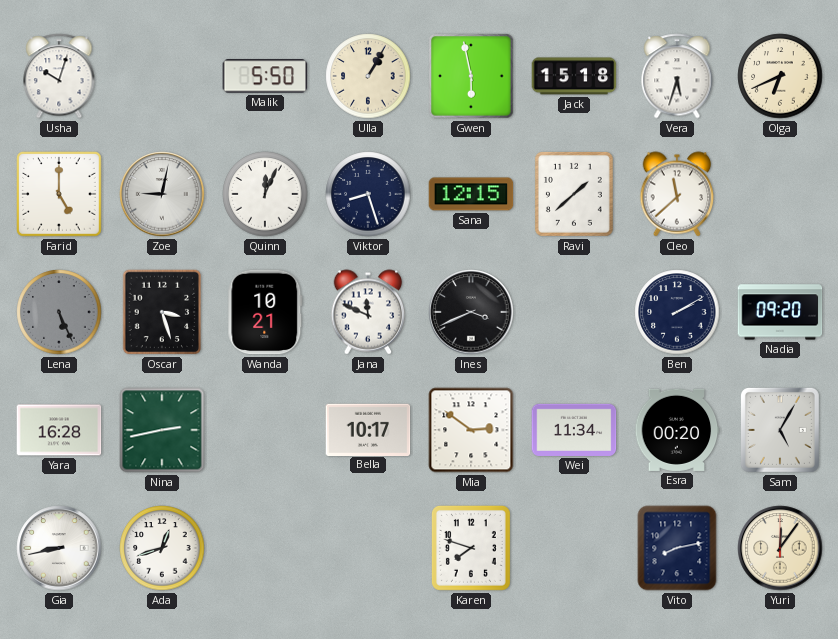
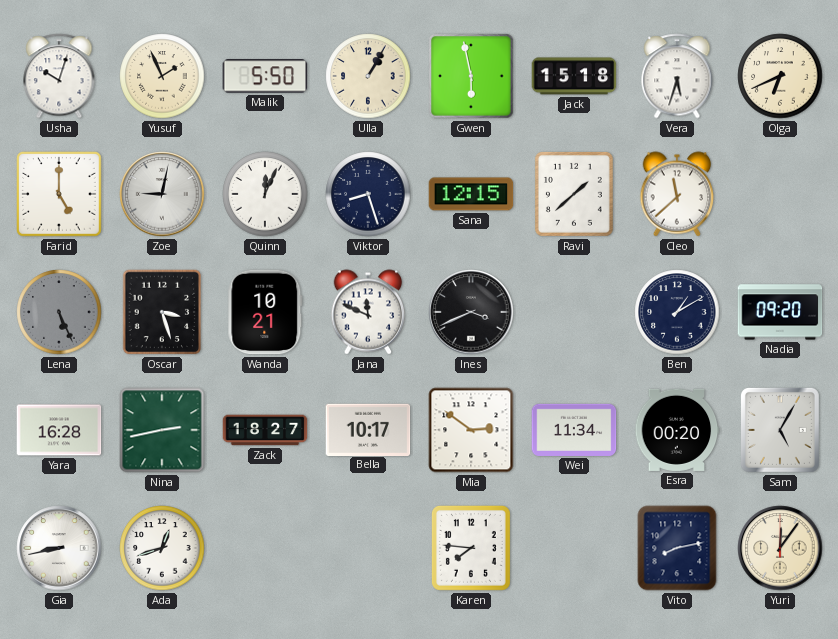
Yusuf: none -> 1:56
Ben: 2:10 -> 1:10
Zack: none -> 18:27
Karen: 7:48 -> 7:46
